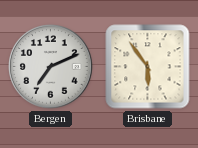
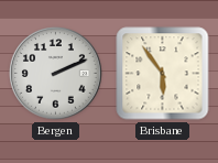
Bergen: 7:11 -> 2:11
